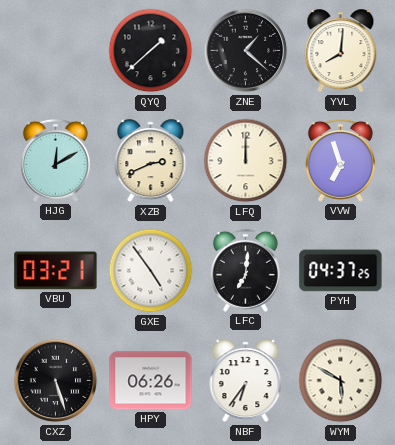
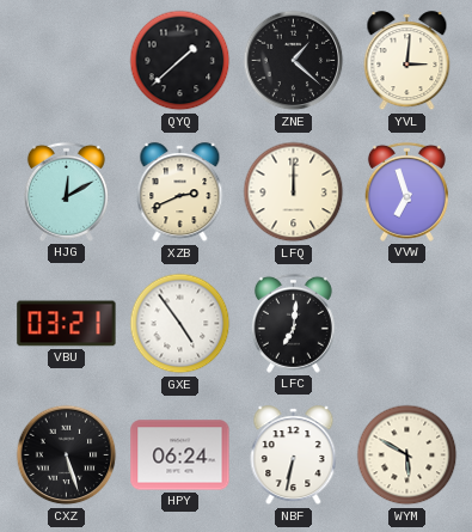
YVL: 8:01 -> 3:01
PYH: 04:37 -> none
HPY: 06:26 -> 06:24
NBF: 6:36 -> 6:32
